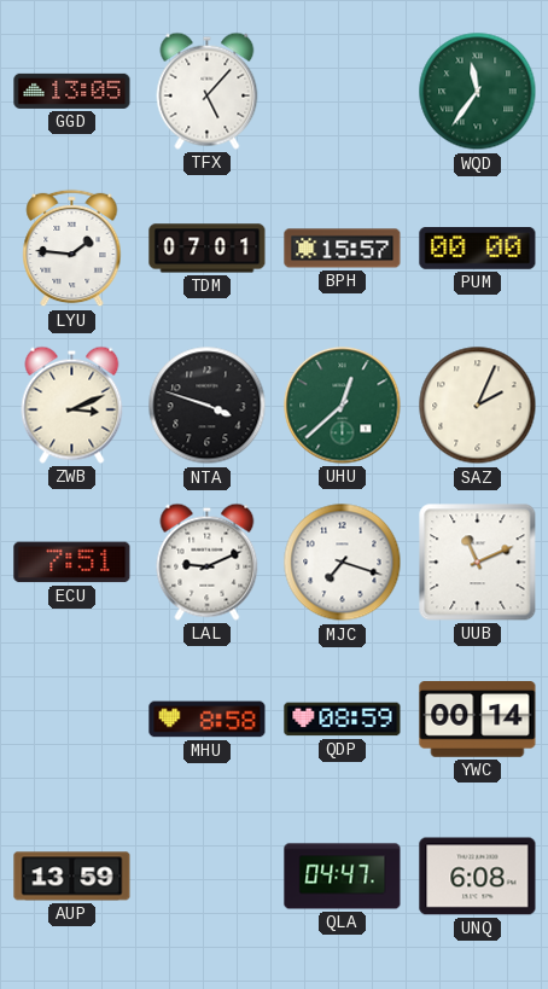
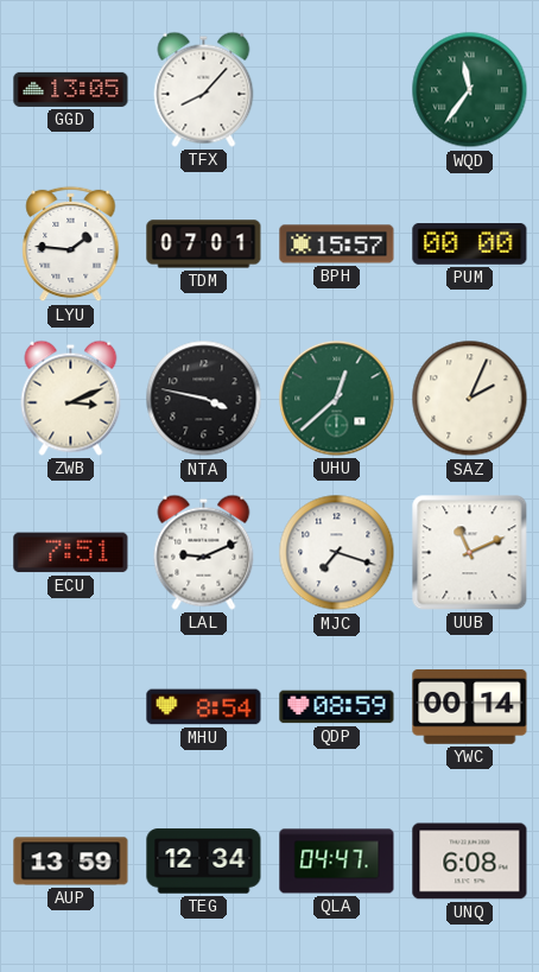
TFX: 5:07 -> 8:07
NTA: 3:48 -> 3:47
MHU: 8:58 -> 8:54
TEG: none -> 12:34
